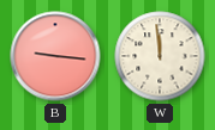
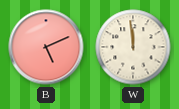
B: 9:16 -> 5:11
